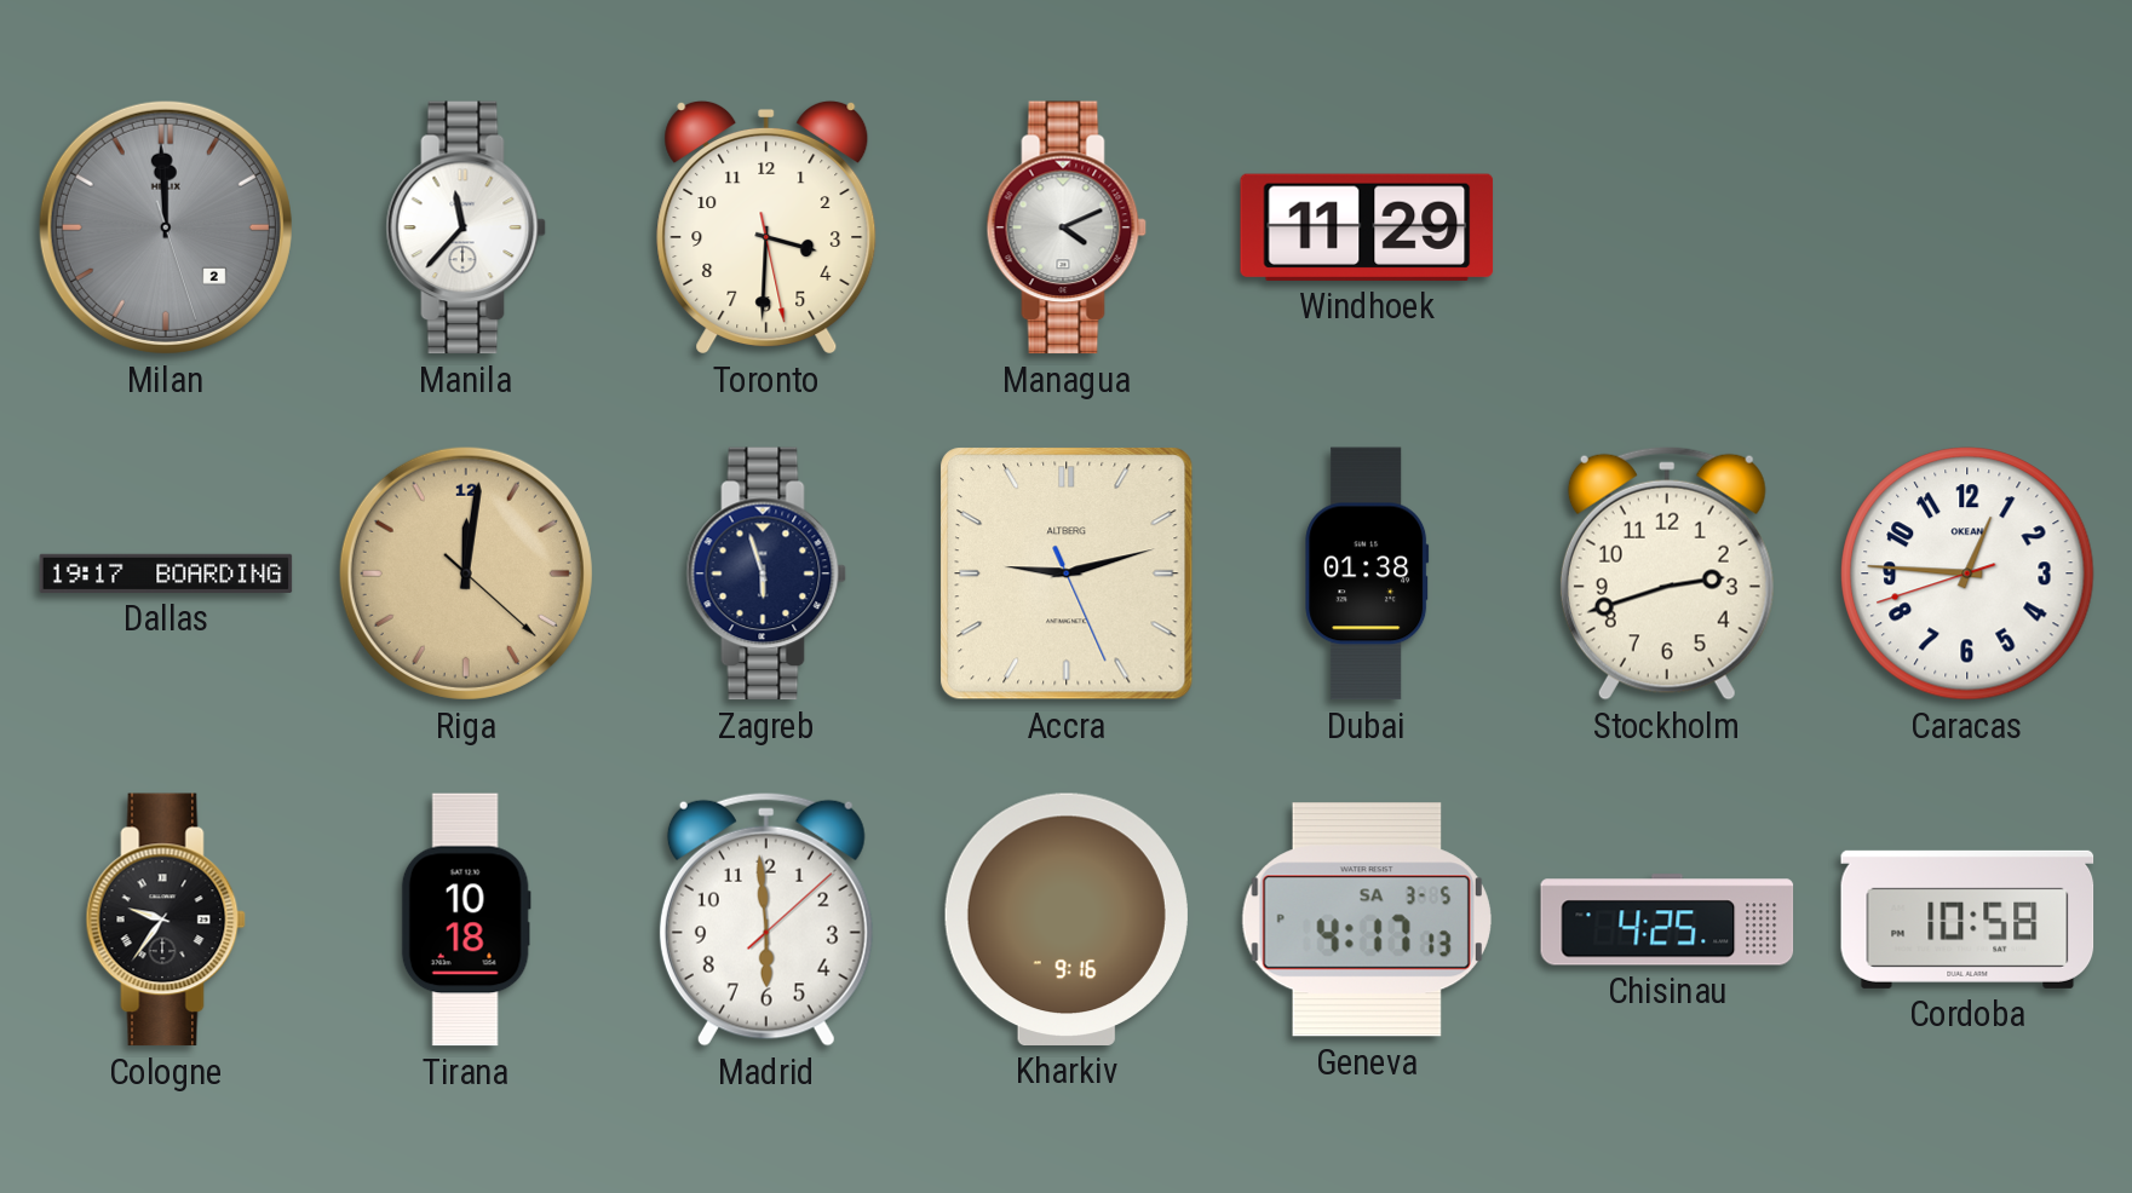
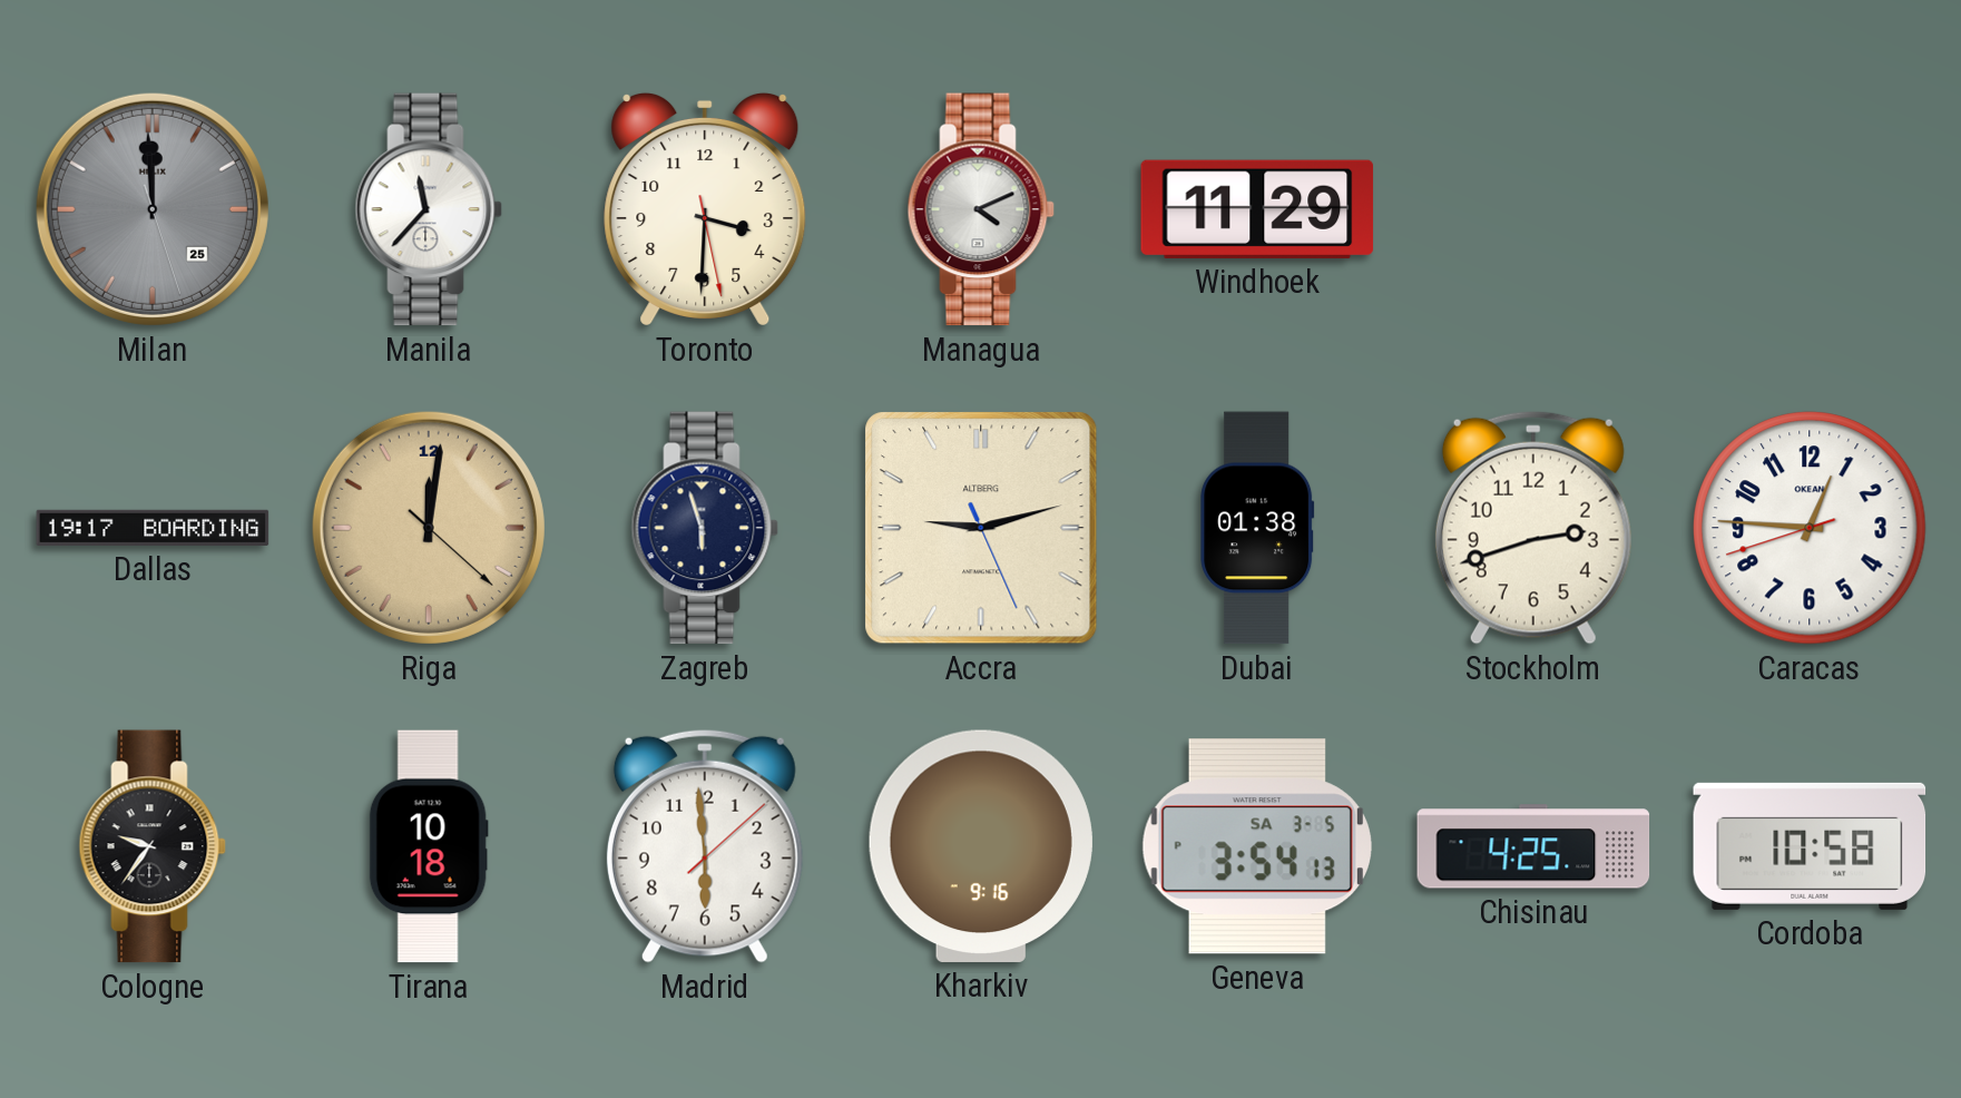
Milan date: 2 -> 25
Geneva: 4:17 -> 3:54
